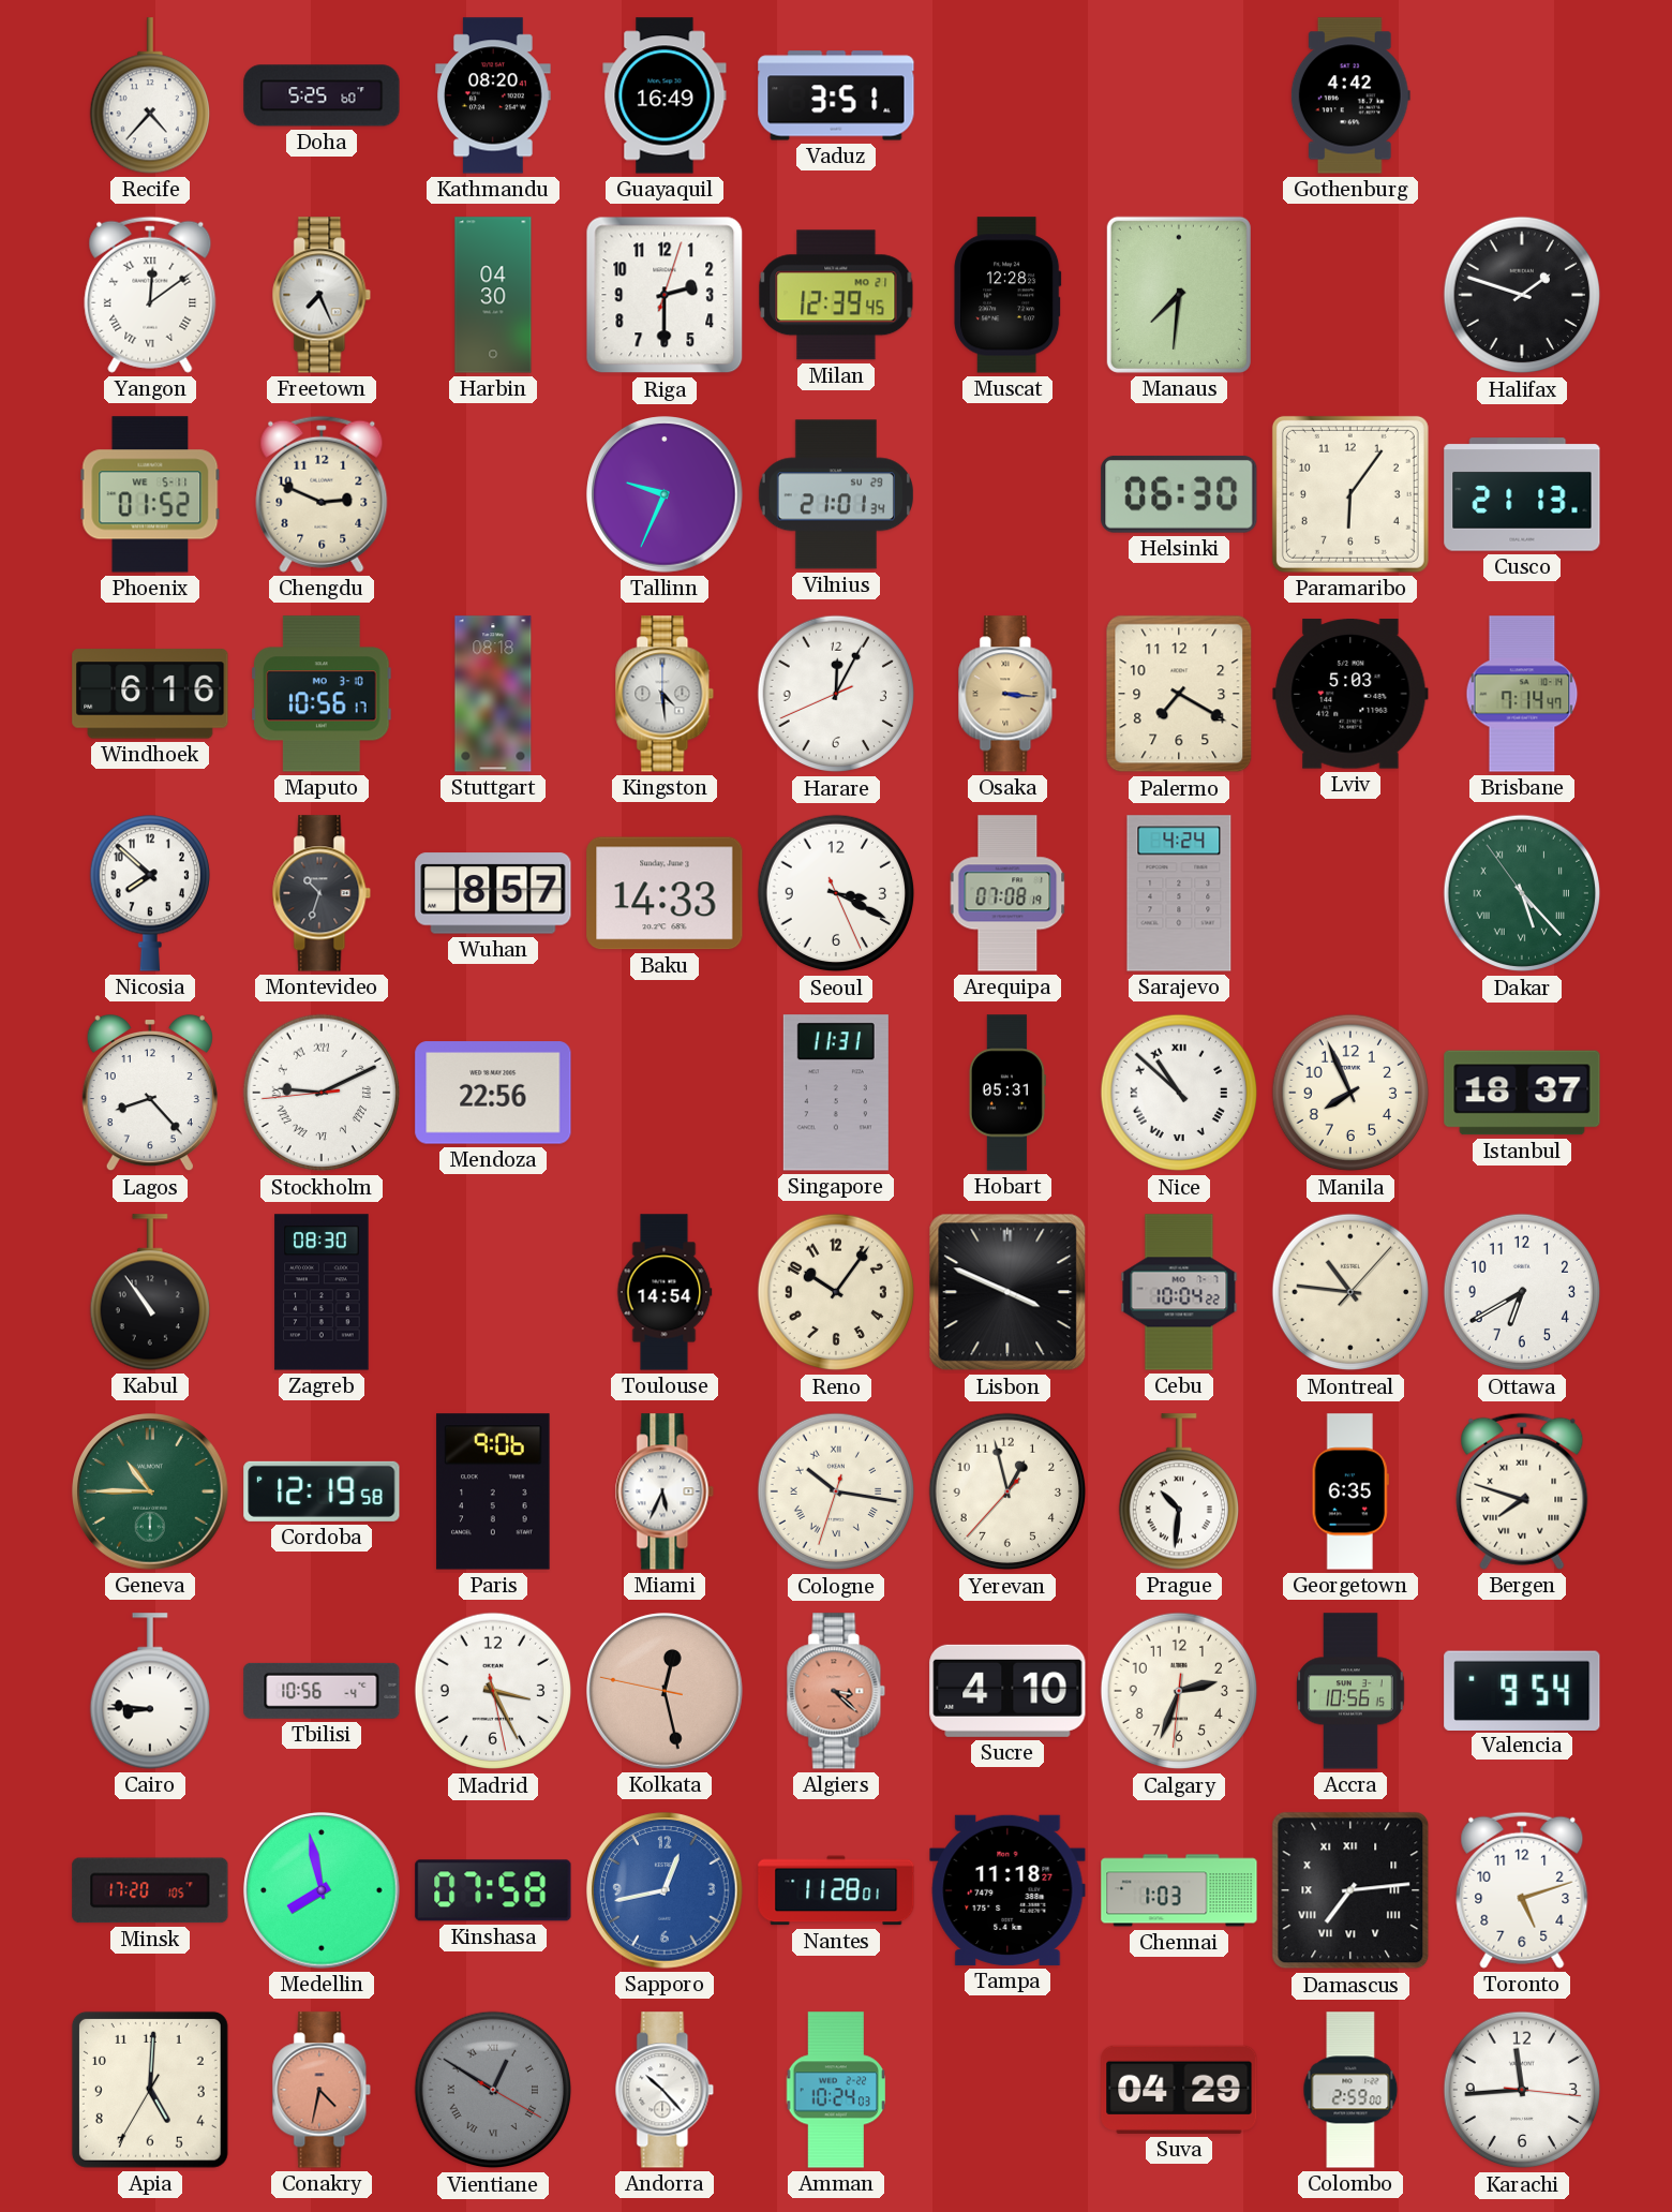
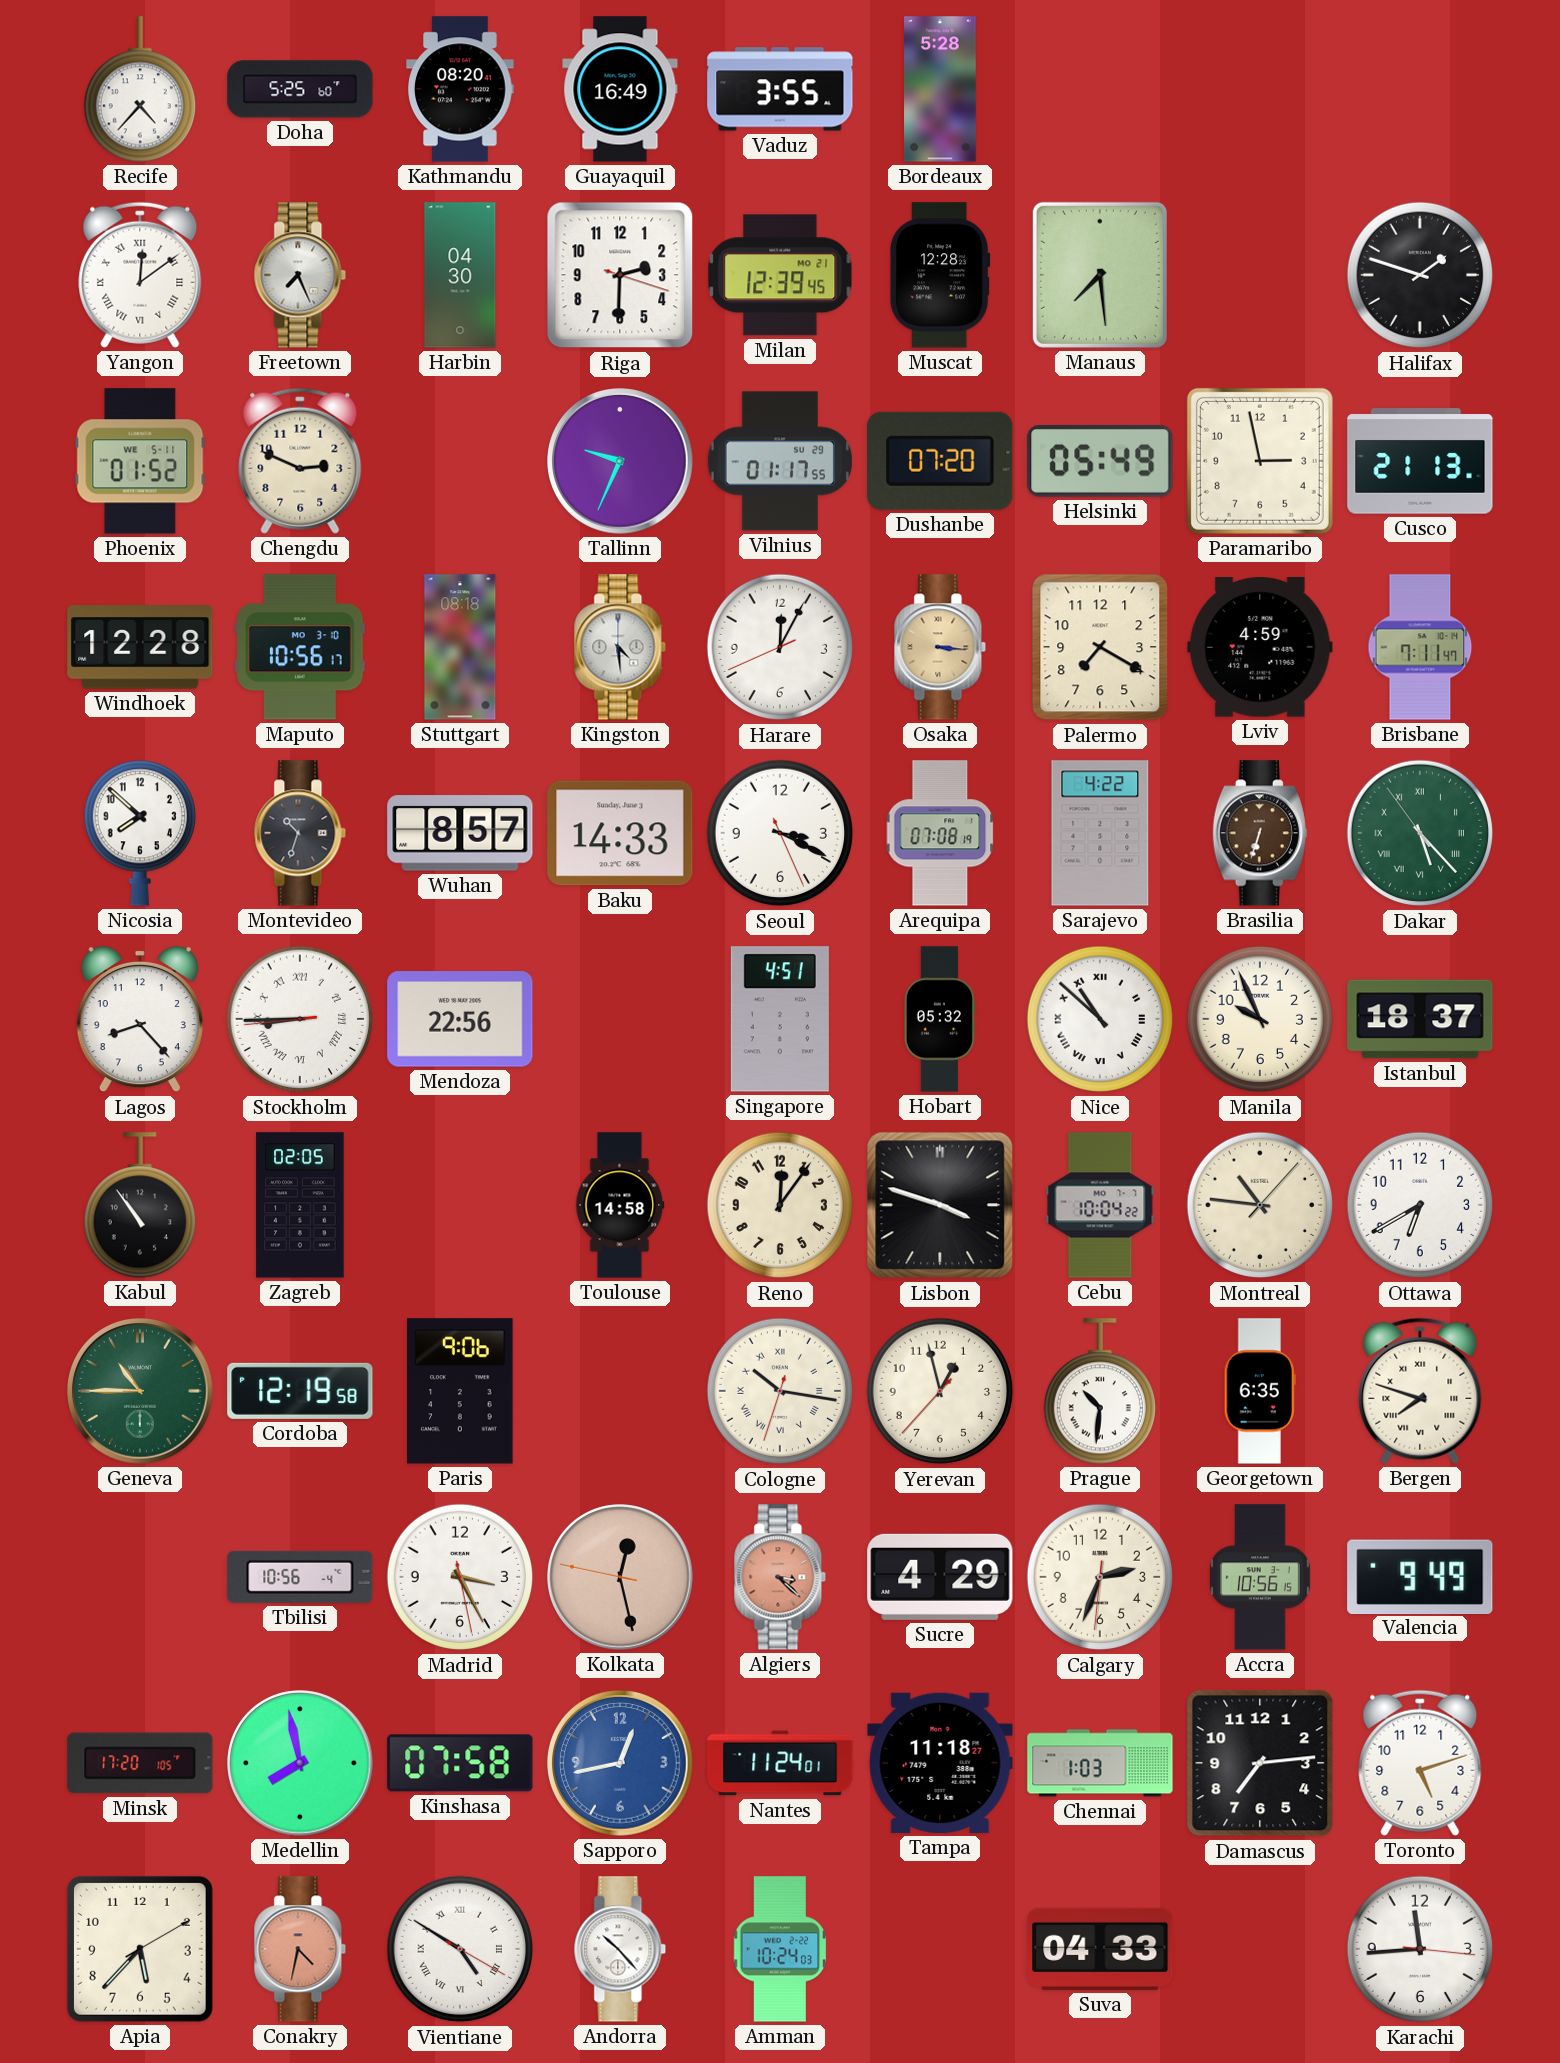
Vaduz: 3:51 -> 3:55
Bordeaux: none -> 5:28
Gothenburg: 4:42 -> none
Riga: 2:30:03 -> 2:30:18
Manaus: 7:31 -> 7:29
Vilnius: 21:01 -> 01:17
Dushanbe: none -> 07:20
Helsinki: 06:30 -> 05:49
Paramaribo: 6:06 -> 2:58
Windhoek: 6:16 -> 12:28
Lviv: 5:03 -> 4:59
Brisbane: 7:14 -> 7:11
Sarajevo: 4:24 -> 4:22
Brasilia: none -> 6:33
Stockholm: 9:10 -> 8:44
Singapore: 11:31 -> 4:51
Hobart: 05:31 -> 05:32
Manila: 7:56 -> 9:56
Zagreb: 08:30 -> 02:05
Toulouse: 14:54 -> 14:58
Reno: 10:06 -> 12:06
Lisbon: 3:49 -> 3:48
Miami: 5:34 -> none
Cairo: 8:46 -> none
Sucre: 4:10 -> 4:29
Valencia: 9:54 -> 9:49
Nantes: 11:28 -> 11:24
Damascus numerals: Roman -> Arabic
Apia: 5:00 -> 5:37
Vientiane: 12:50 -> 4:50
Vientiane dial: grey -> white
Suva: 04:29 -> 04:33
Colombo: 2:59 -> none
